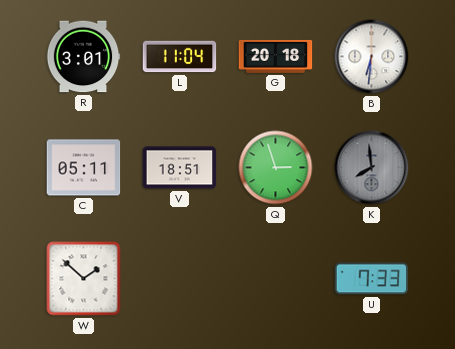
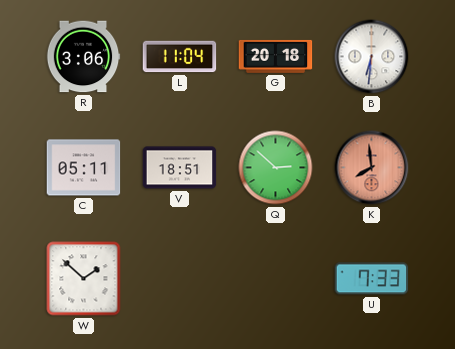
R: 3:01 -> 3:06
Q: 2:57 -> 2:52
K dial: grey -> salmon
